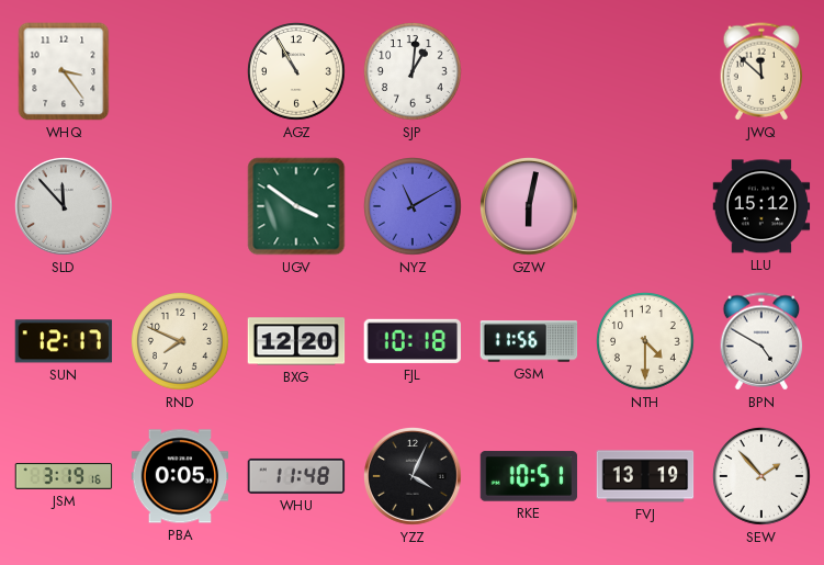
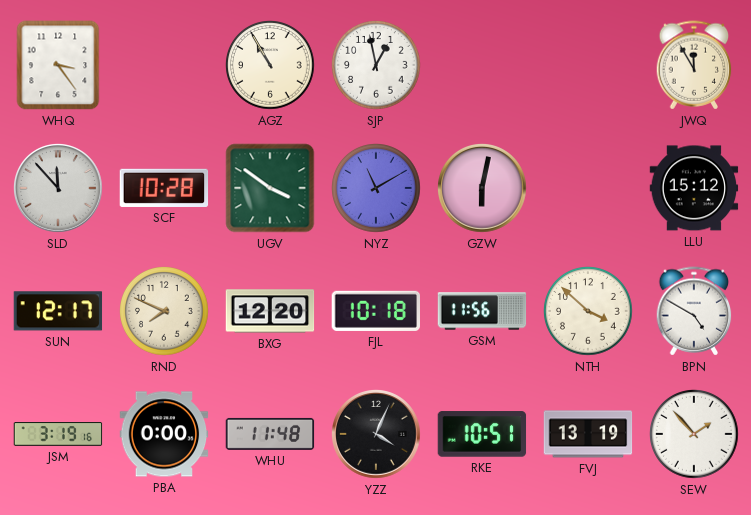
SJP: 1:01 -> 12:58
JWQ: 11:52 -> 11:55
SCF: none -> 10:28
NTH: 4:30 -> 3:52
PBA: 0:05 -> 0:00
